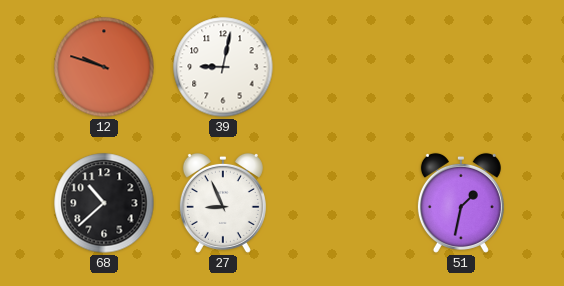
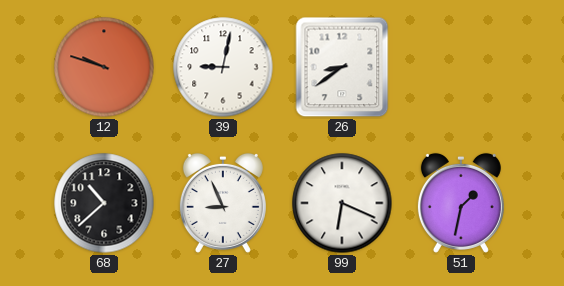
26: none -> 8:39
99: none -> 6:19
